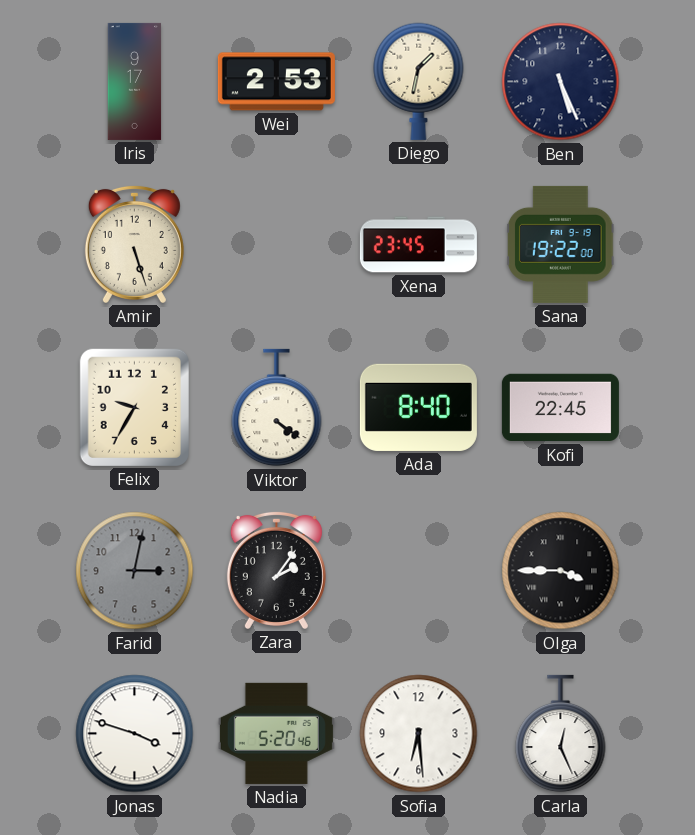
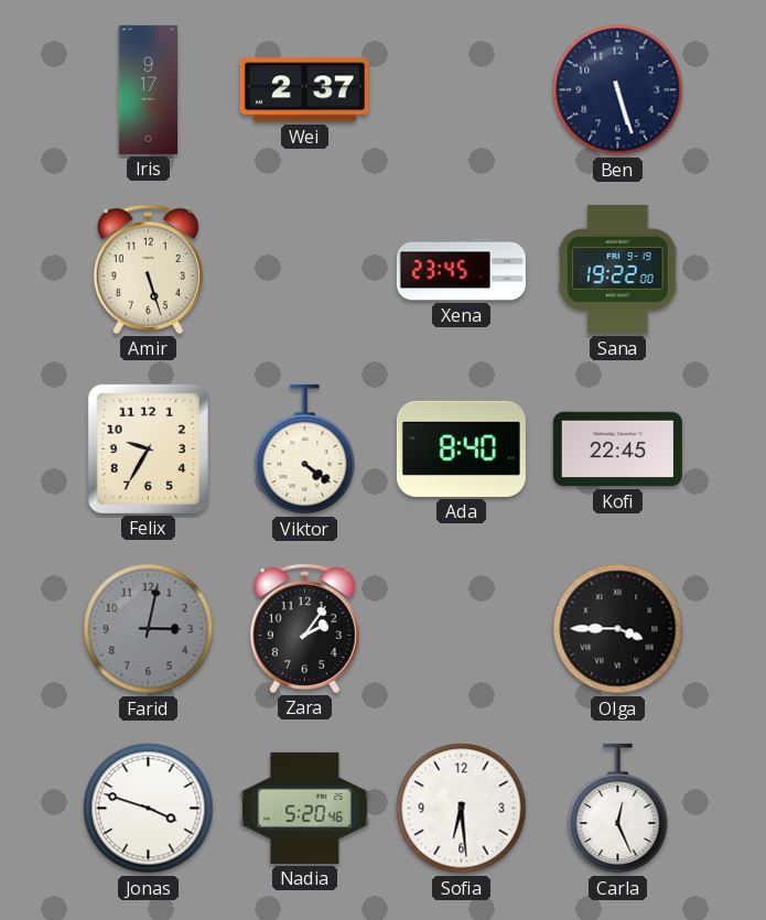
Wei: 2:53 -> 2:37
Diego: 1:32 -> none
Ben: 5:26 -> 5:27
